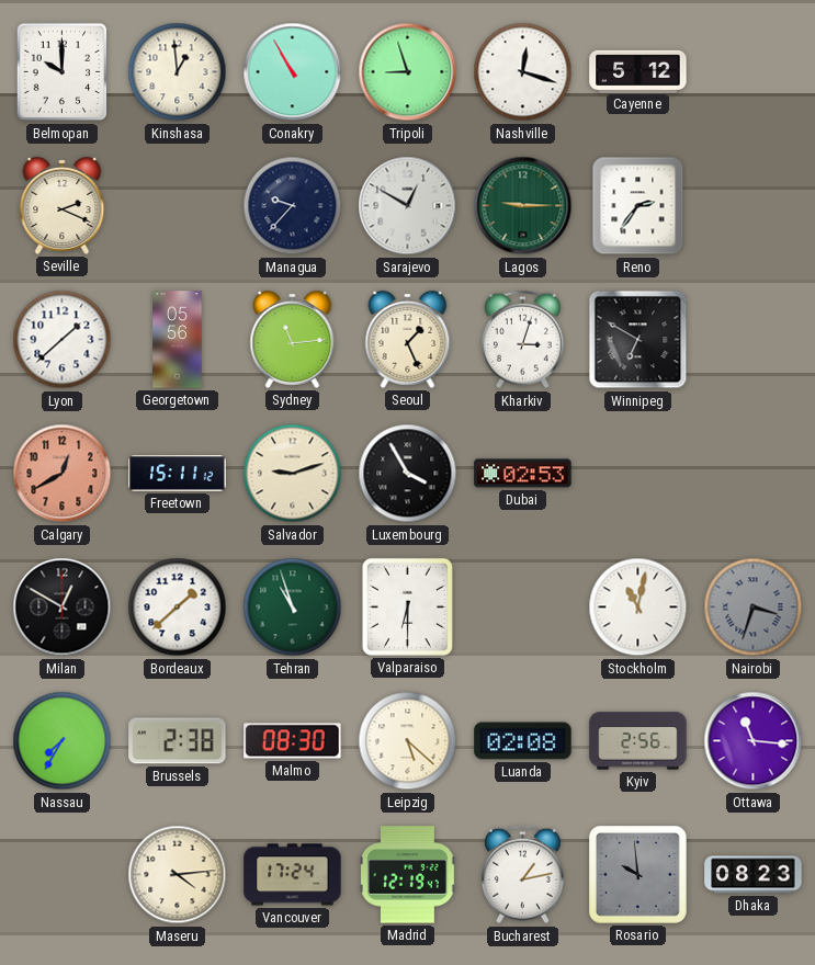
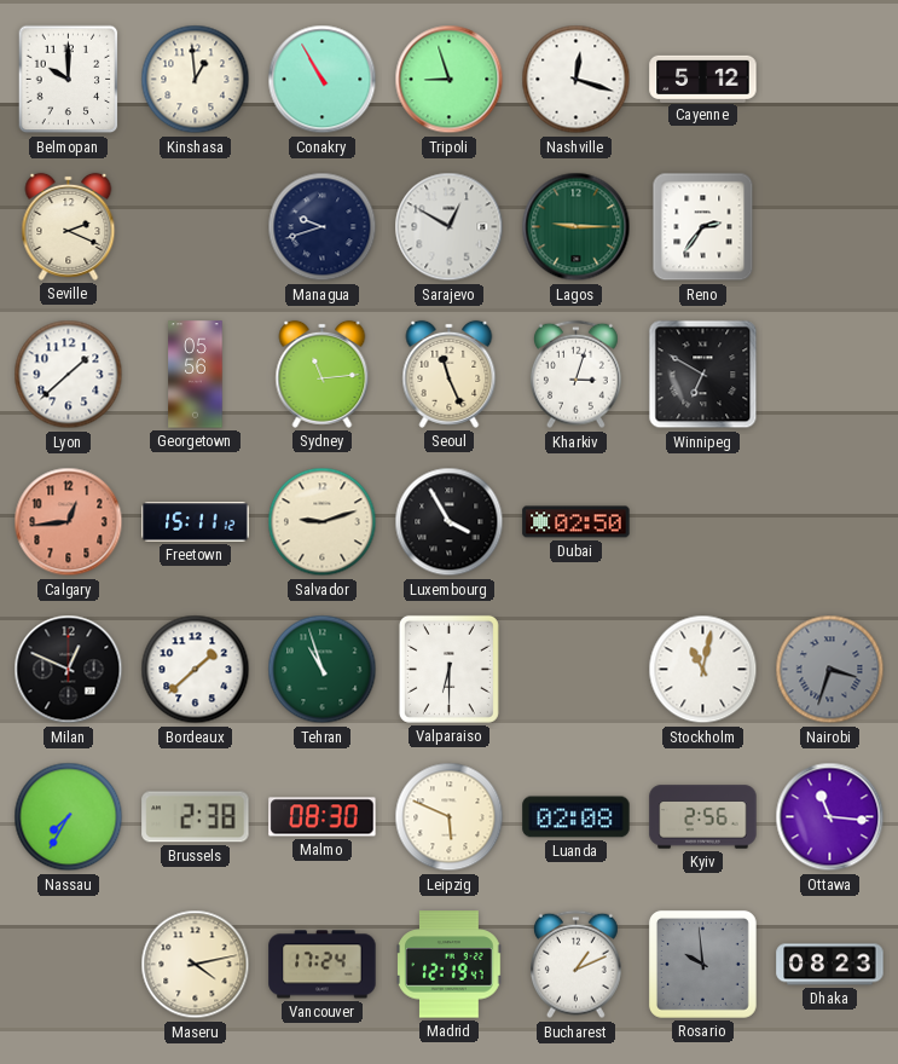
Managua: 9:37 -> 9:42
Seoul: 1:26 -> 11:26
Calgary: 12:40 -> 12:44
Dubai: 02:53 -> 02:50
Milan: 12:50 -> 12:49
Leipzig: 5:22 -> 5:49
Maseru: 4:14 -> 4:13
Bucharest: 1:13 -> 1:11
